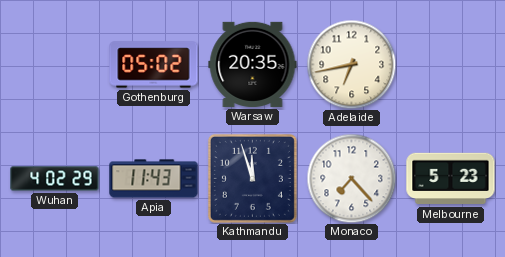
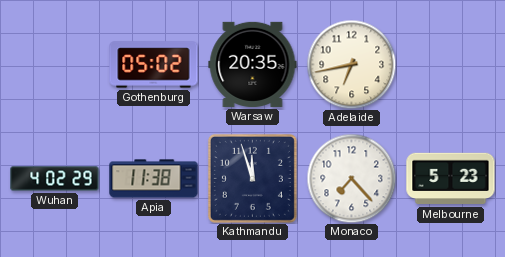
Apia: 11:43 -> 11:38
